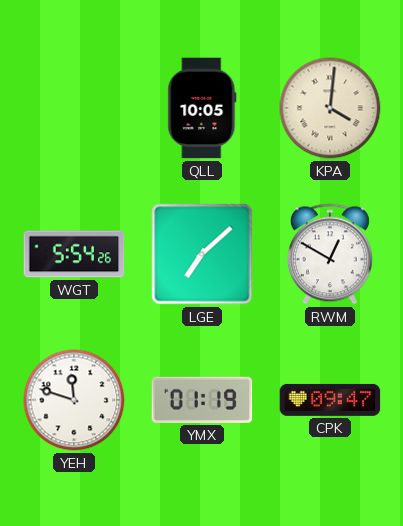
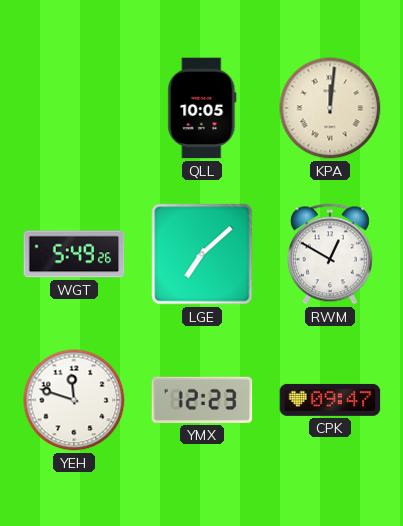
KPA: 4:01 -> 12:01
WGT: 5:54 -> 5:49
YMX: 01:19 -> 12:23
